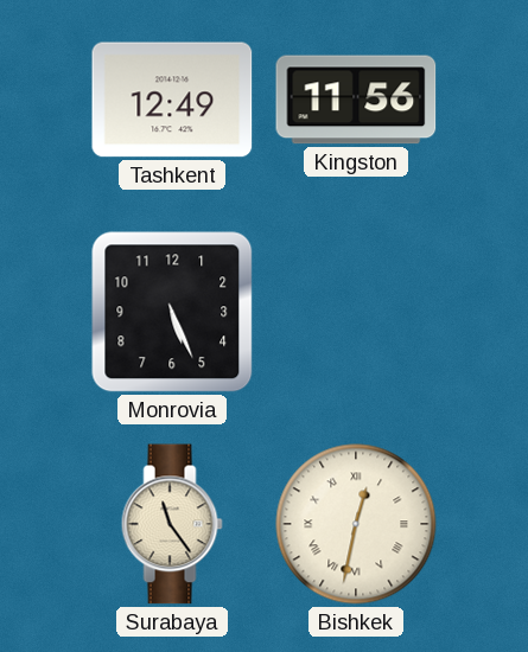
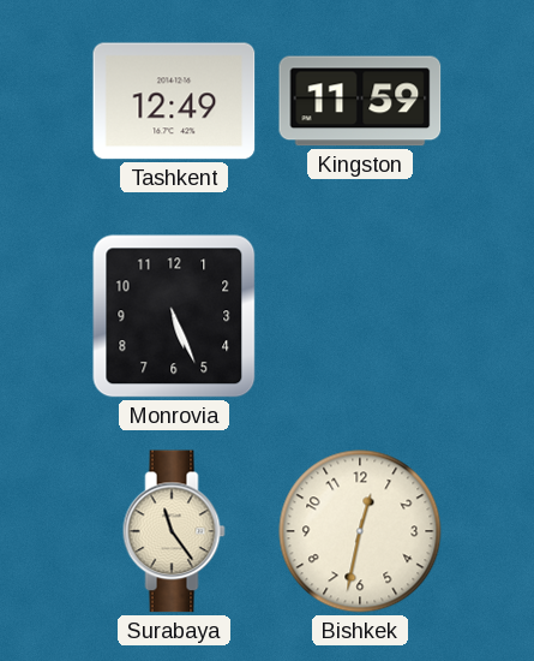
Kingston: 11:56 -> 11:59
Bishkek numerals: Roman -> Arabic
